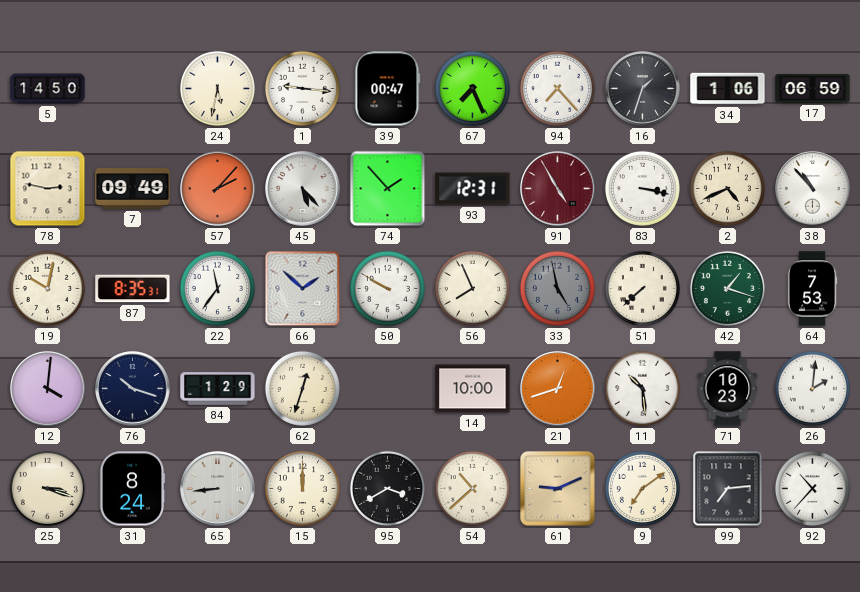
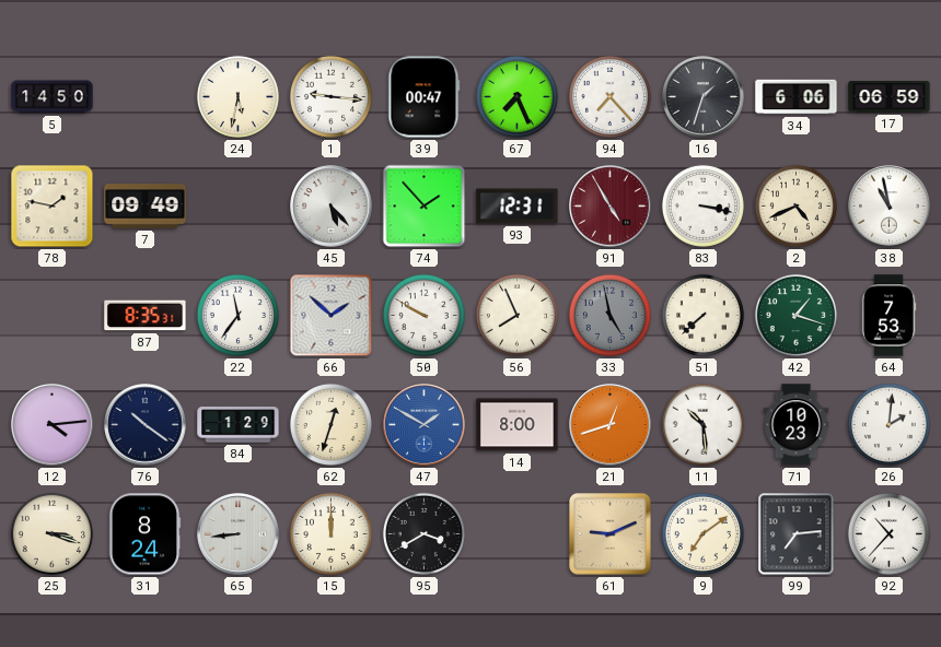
34: 1:06 -> 6:06
78: 2:47 -> 1:47
57: 2:07 -> none
38: 10:53 -> 10:58
19: 10:02 -> none
12: 4:01 -> 4:14
76: 10:18 -> 10:21
47: none -> 1:50
14: 10:00 -> 8:00
54: 10:38 -> none
